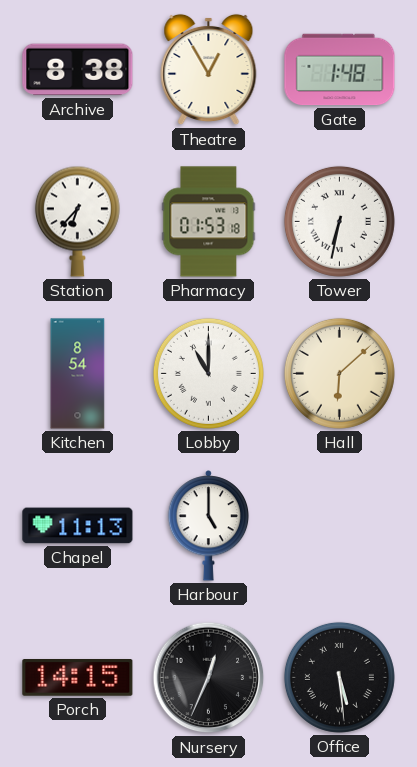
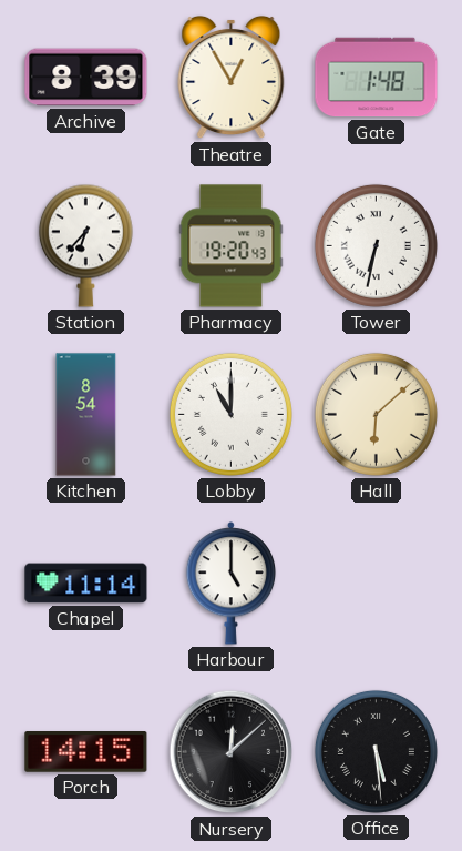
Archive: 8:38 -> 8:39
Pharmacy: 01:53 -> 19:20
Chapel: 11:13 -> 11:14
Nursery: 12:34 -> 12:08
